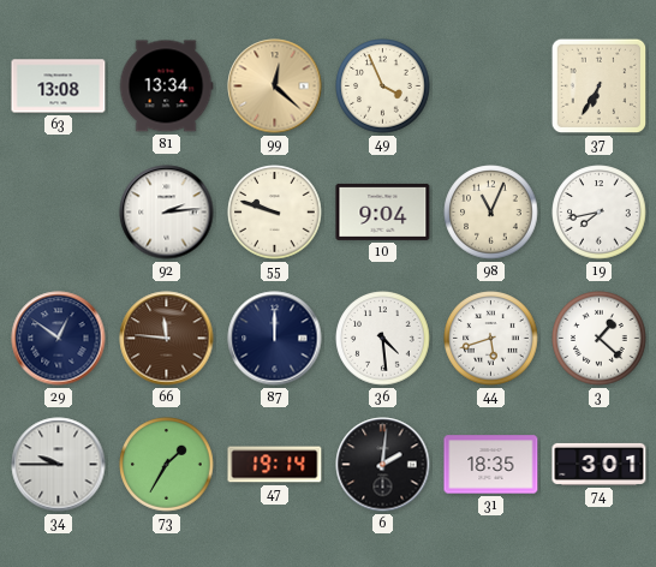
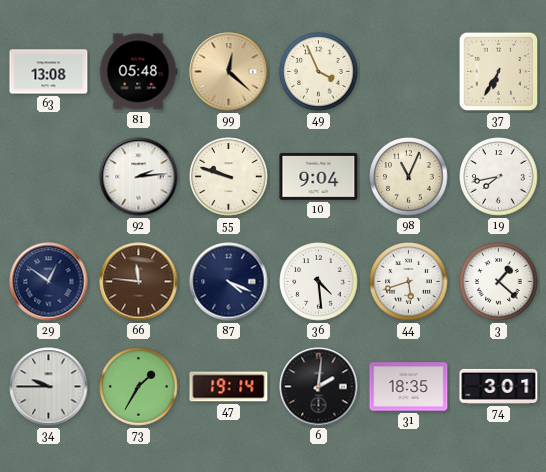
81: 13:34 -> 05:48
87: 12:00 -> 4:19
